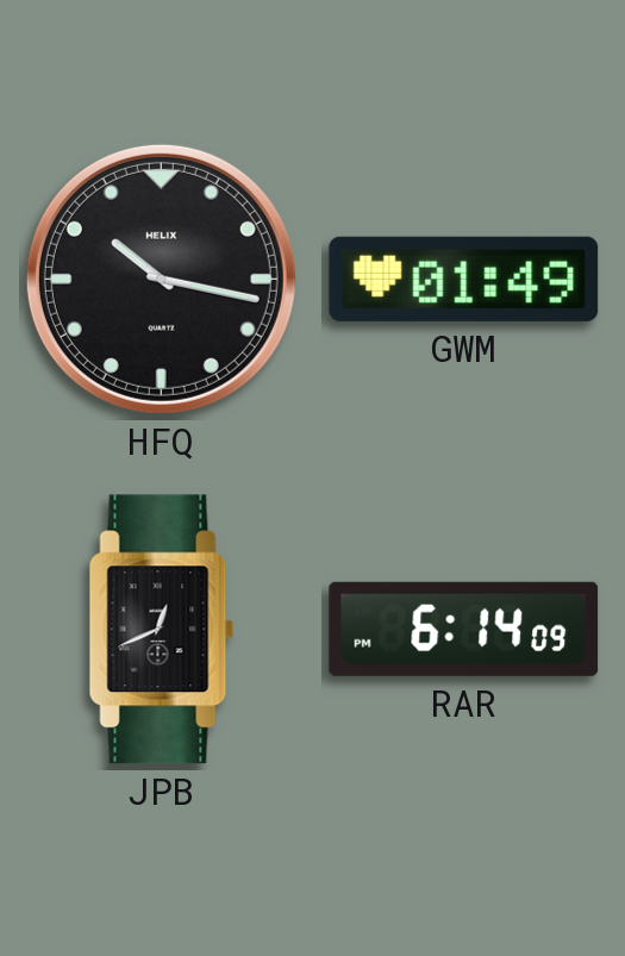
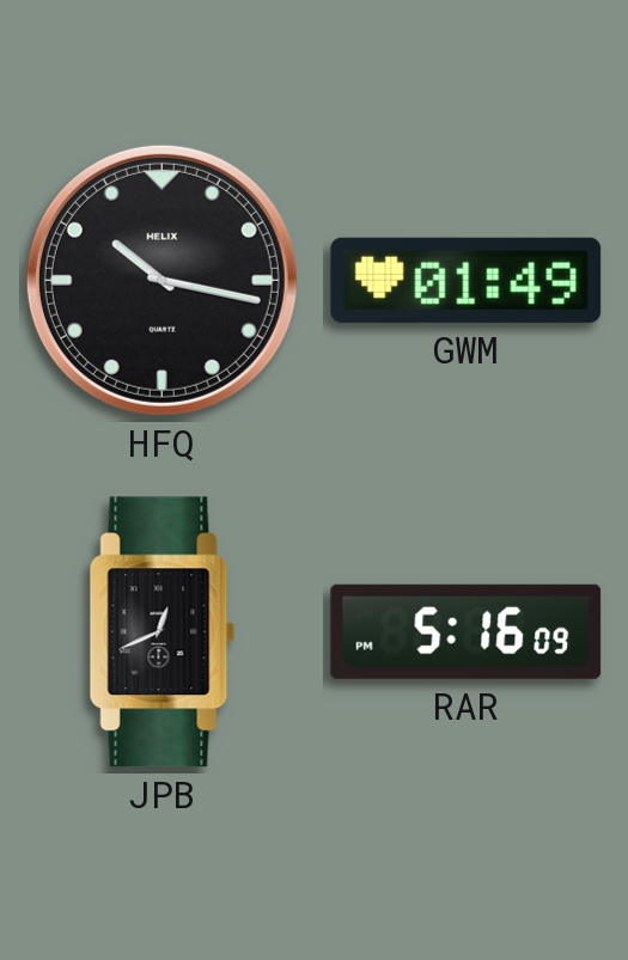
RAR: 6:14 -> 5:16
